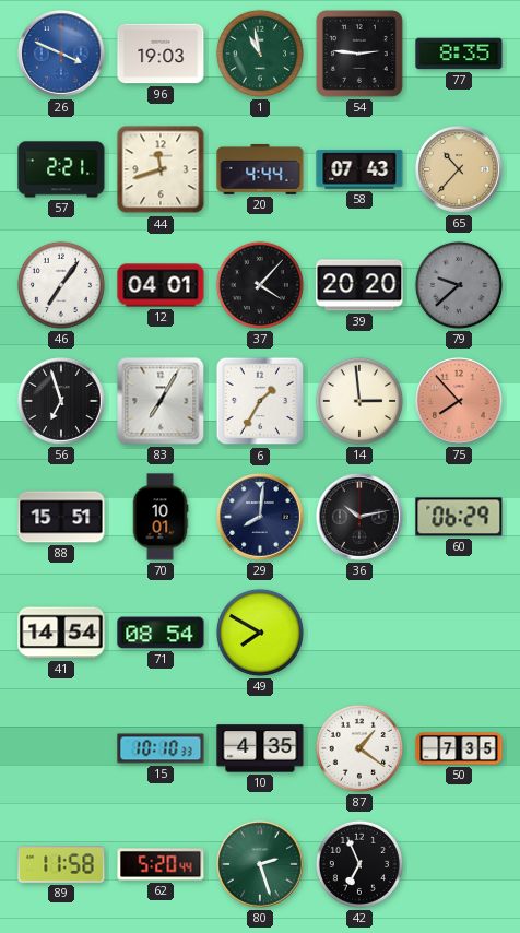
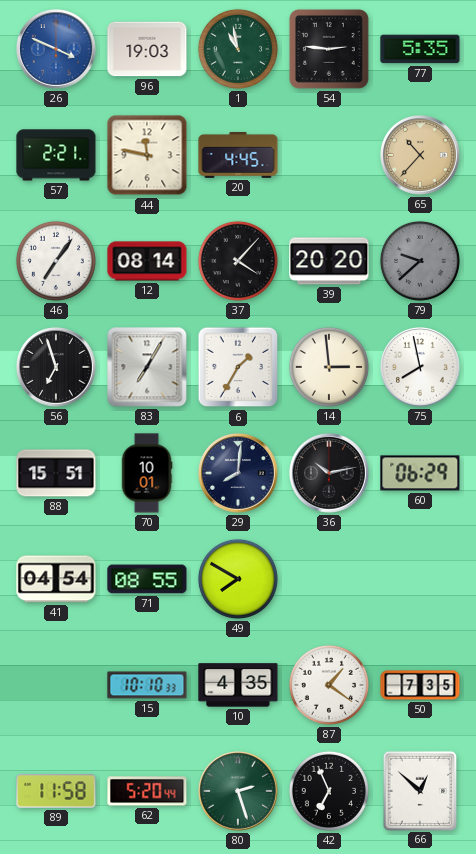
77: 8:35 -> 5:35
44: 11:42 -> 11:47
20: 4:44 -> 4:45
58: 07:43 -> none
12: 04:01 -> 08:14
75: 7:53 -> 7:58
75 dial: salmon -> white
41: 14:54 -> 04:54
71: 08:54 -> 08:55
66: none -> 12:52
